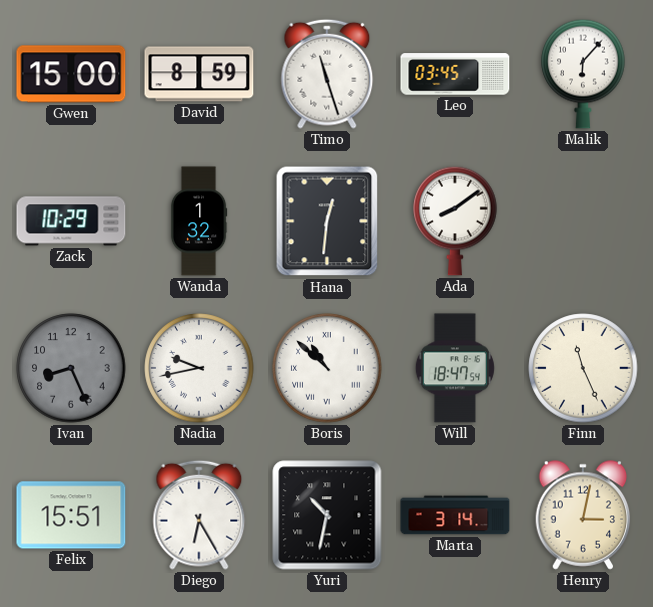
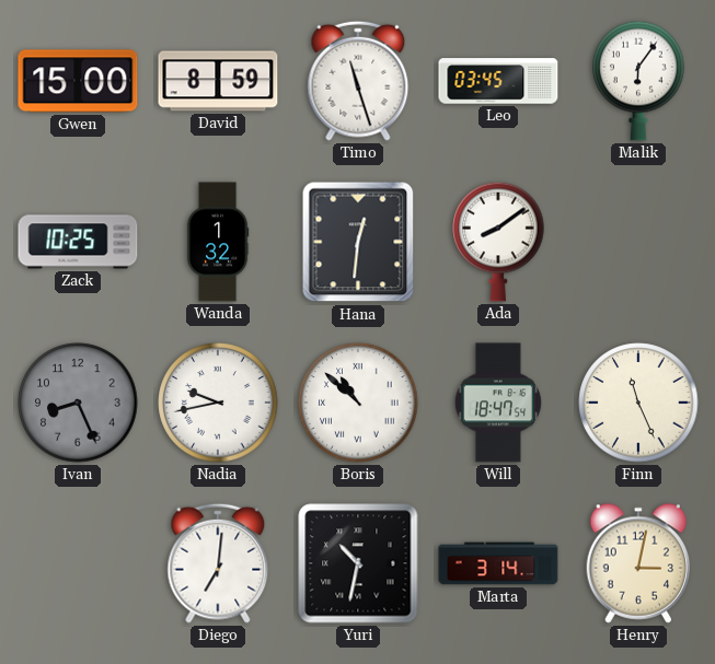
Malik: 6:07 -> 6:06
Zack: 10:29 -> 10:25
Felix: 15:51 -> none
Diego: 6:25 -> 7:01
